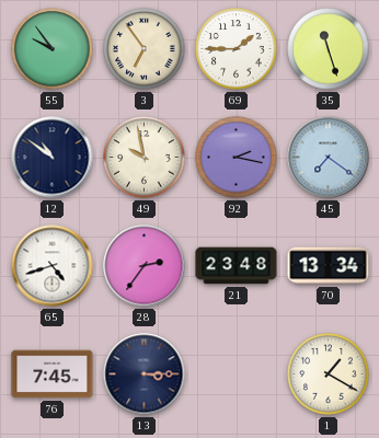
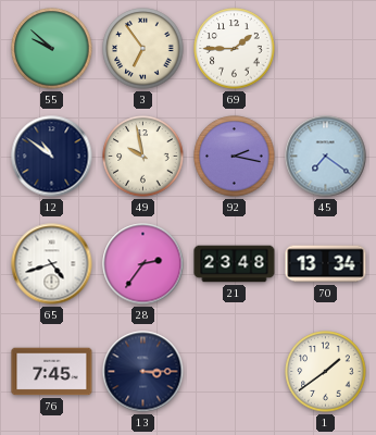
55: 9:54 -> 9:52
35: 11:27 -> none
1: 1:20 -> 1:39
